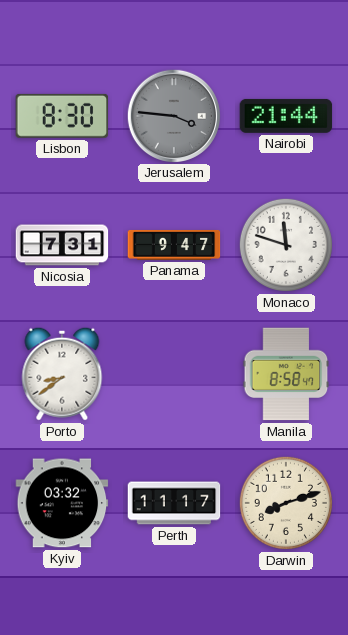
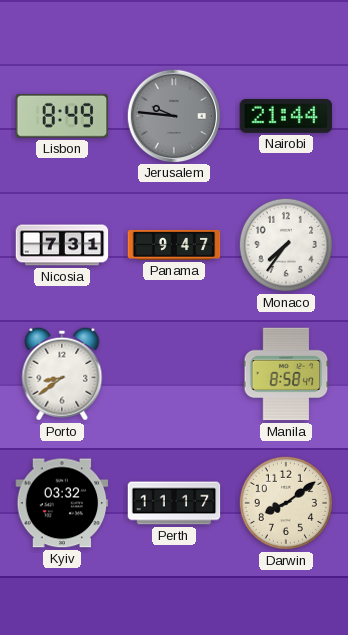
Lisbon: 8:30 -> 8:49
Jerusalem: 3:46 -> 9:46
Monaco: 11:48 -> 7:36
Darwin: 8:12 -> 8:09
